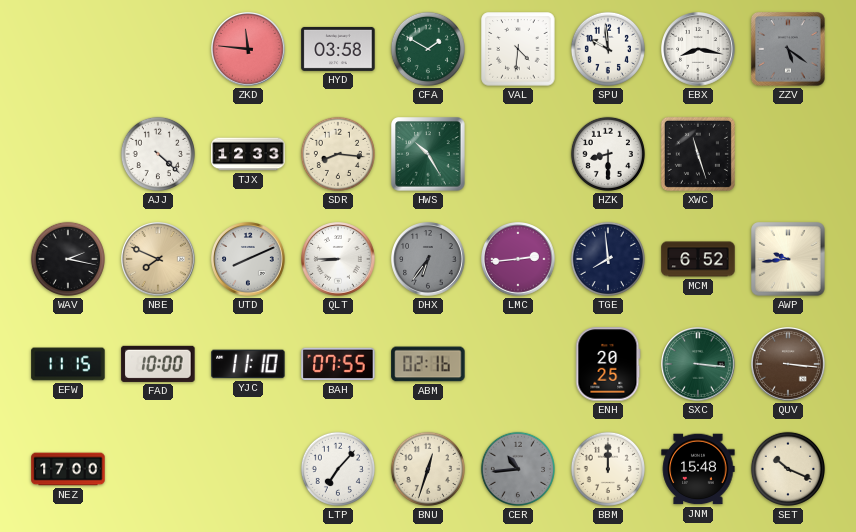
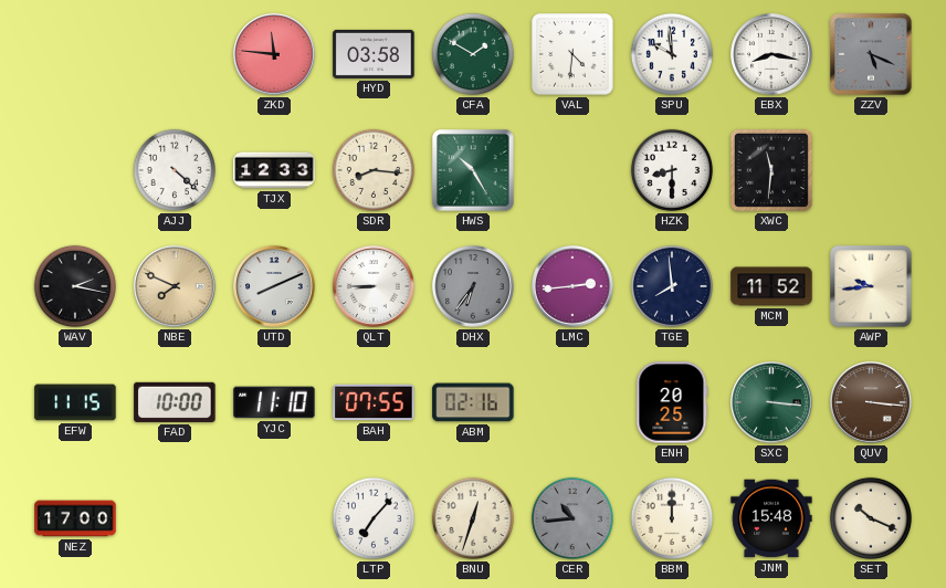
ZZV: 5:21 -> 5:19
XWC: 11:27 -> 11:31
MCM: 6:52 -> 11:52
